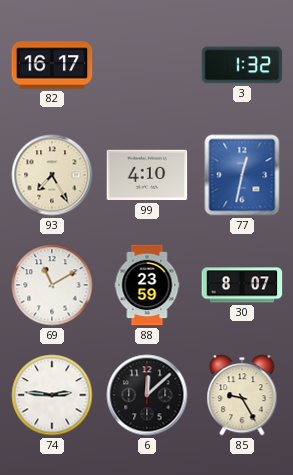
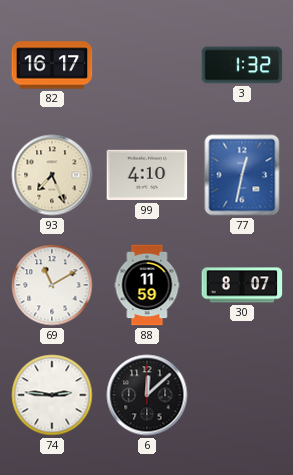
93: 7:25 -> 7:26
88: 23:59 -> 11:59
85: 9:25 -> none
